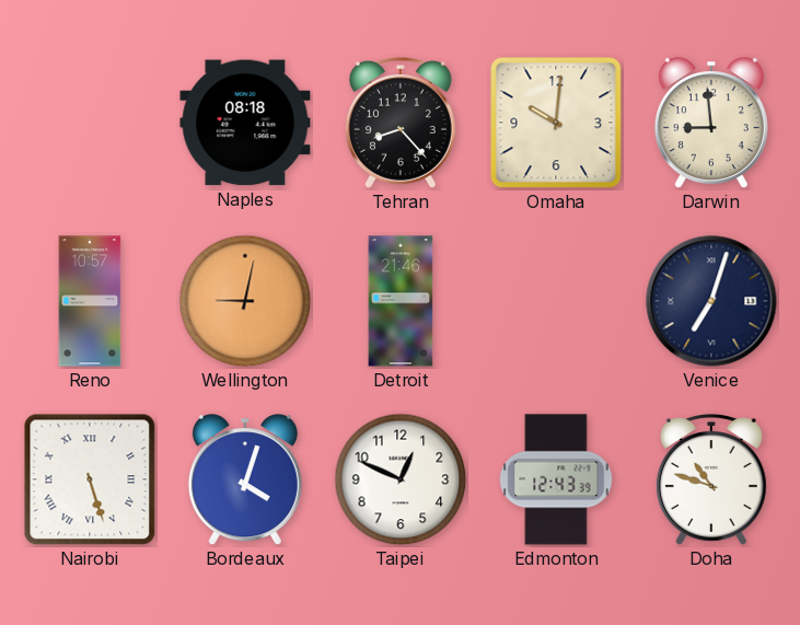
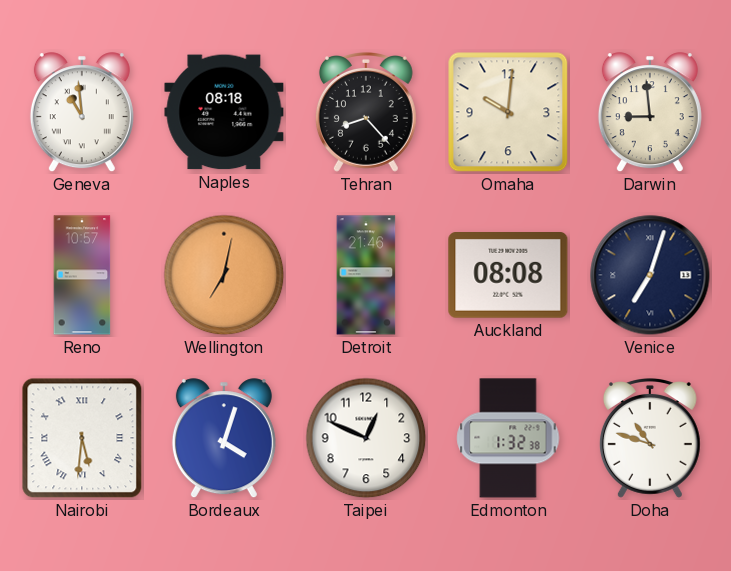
Geneva: none -> 10:59
Wellington: 9:02 -> 7:02
Auckland: none -> 08:08
Nairobi: 5:27 -> 5:31
Edmonton: 12:43 -> 1:32
